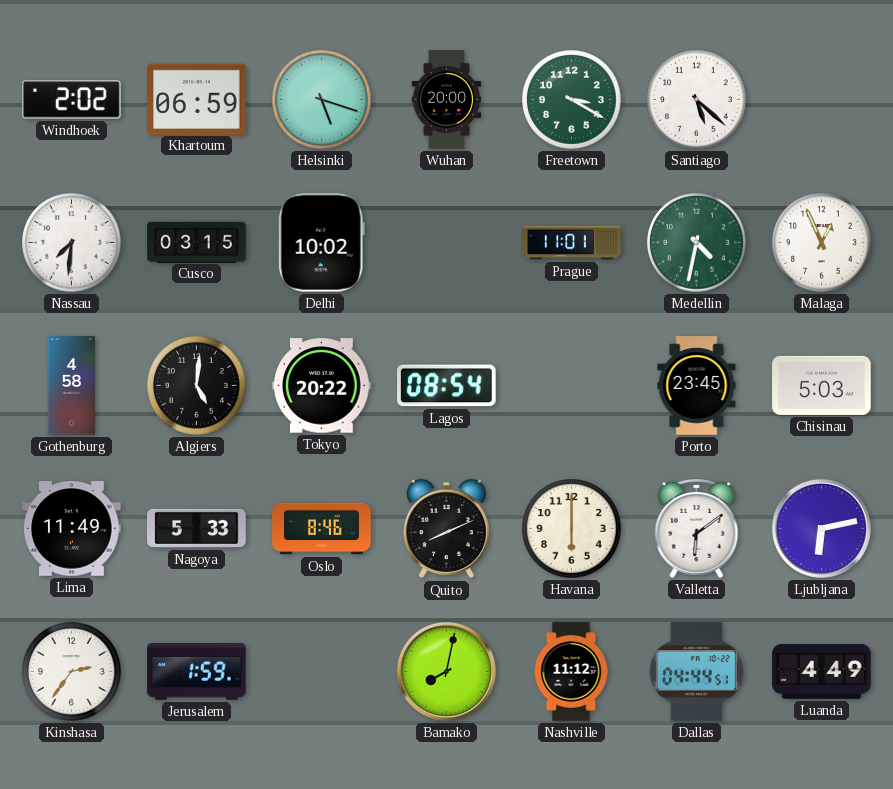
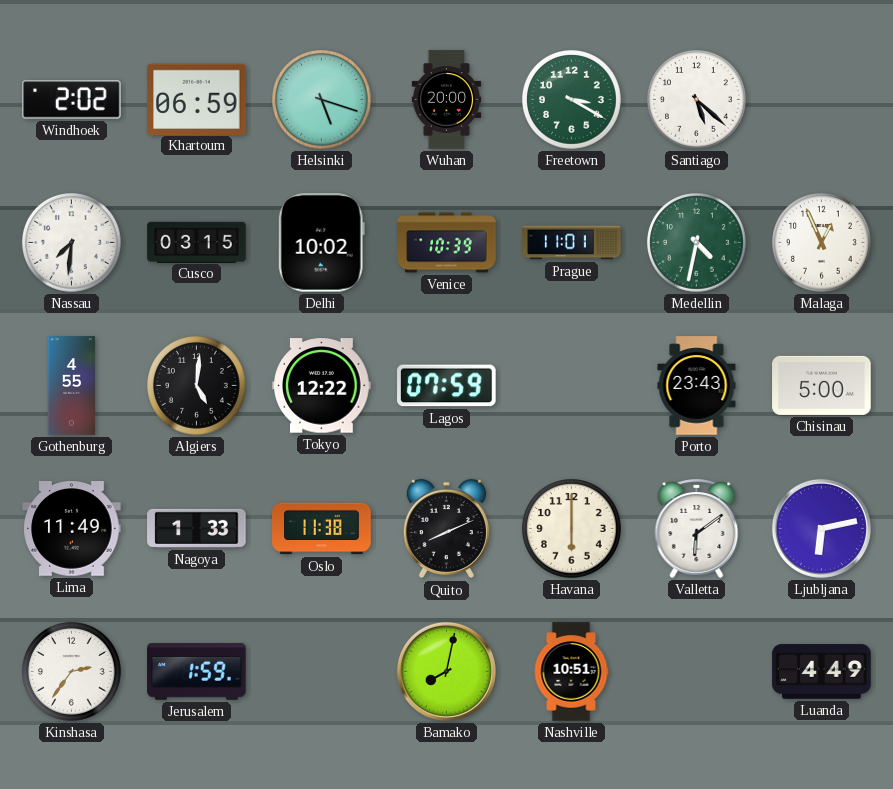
Venice: none -> 10:39
Gothenburg: 4:58 -> 4:55
Tokyo: 20:22 -> 12:22
Lagos: 08:54 -> 07:59
Porto: 23:45 -> 23:43
Chisinau: 5:03 -> 5:00
Nagoya: 5:33 -> 1:33
Oslo: 8:46 -> 11:38
Nashville: 11:12 -> 10:51
Dallas: 04:44 -> none
